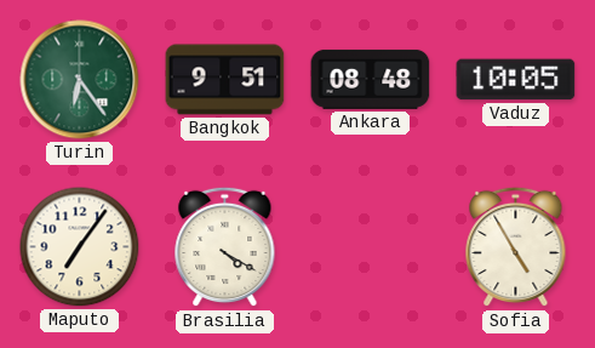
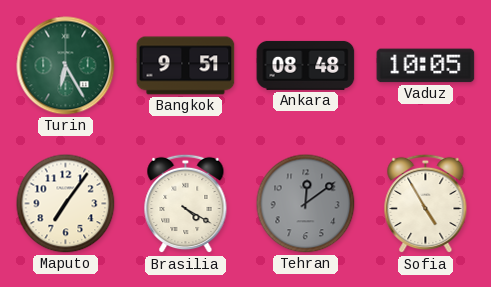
Turin: 6:24 -> 6:25
Tehran: none -> 12:09
